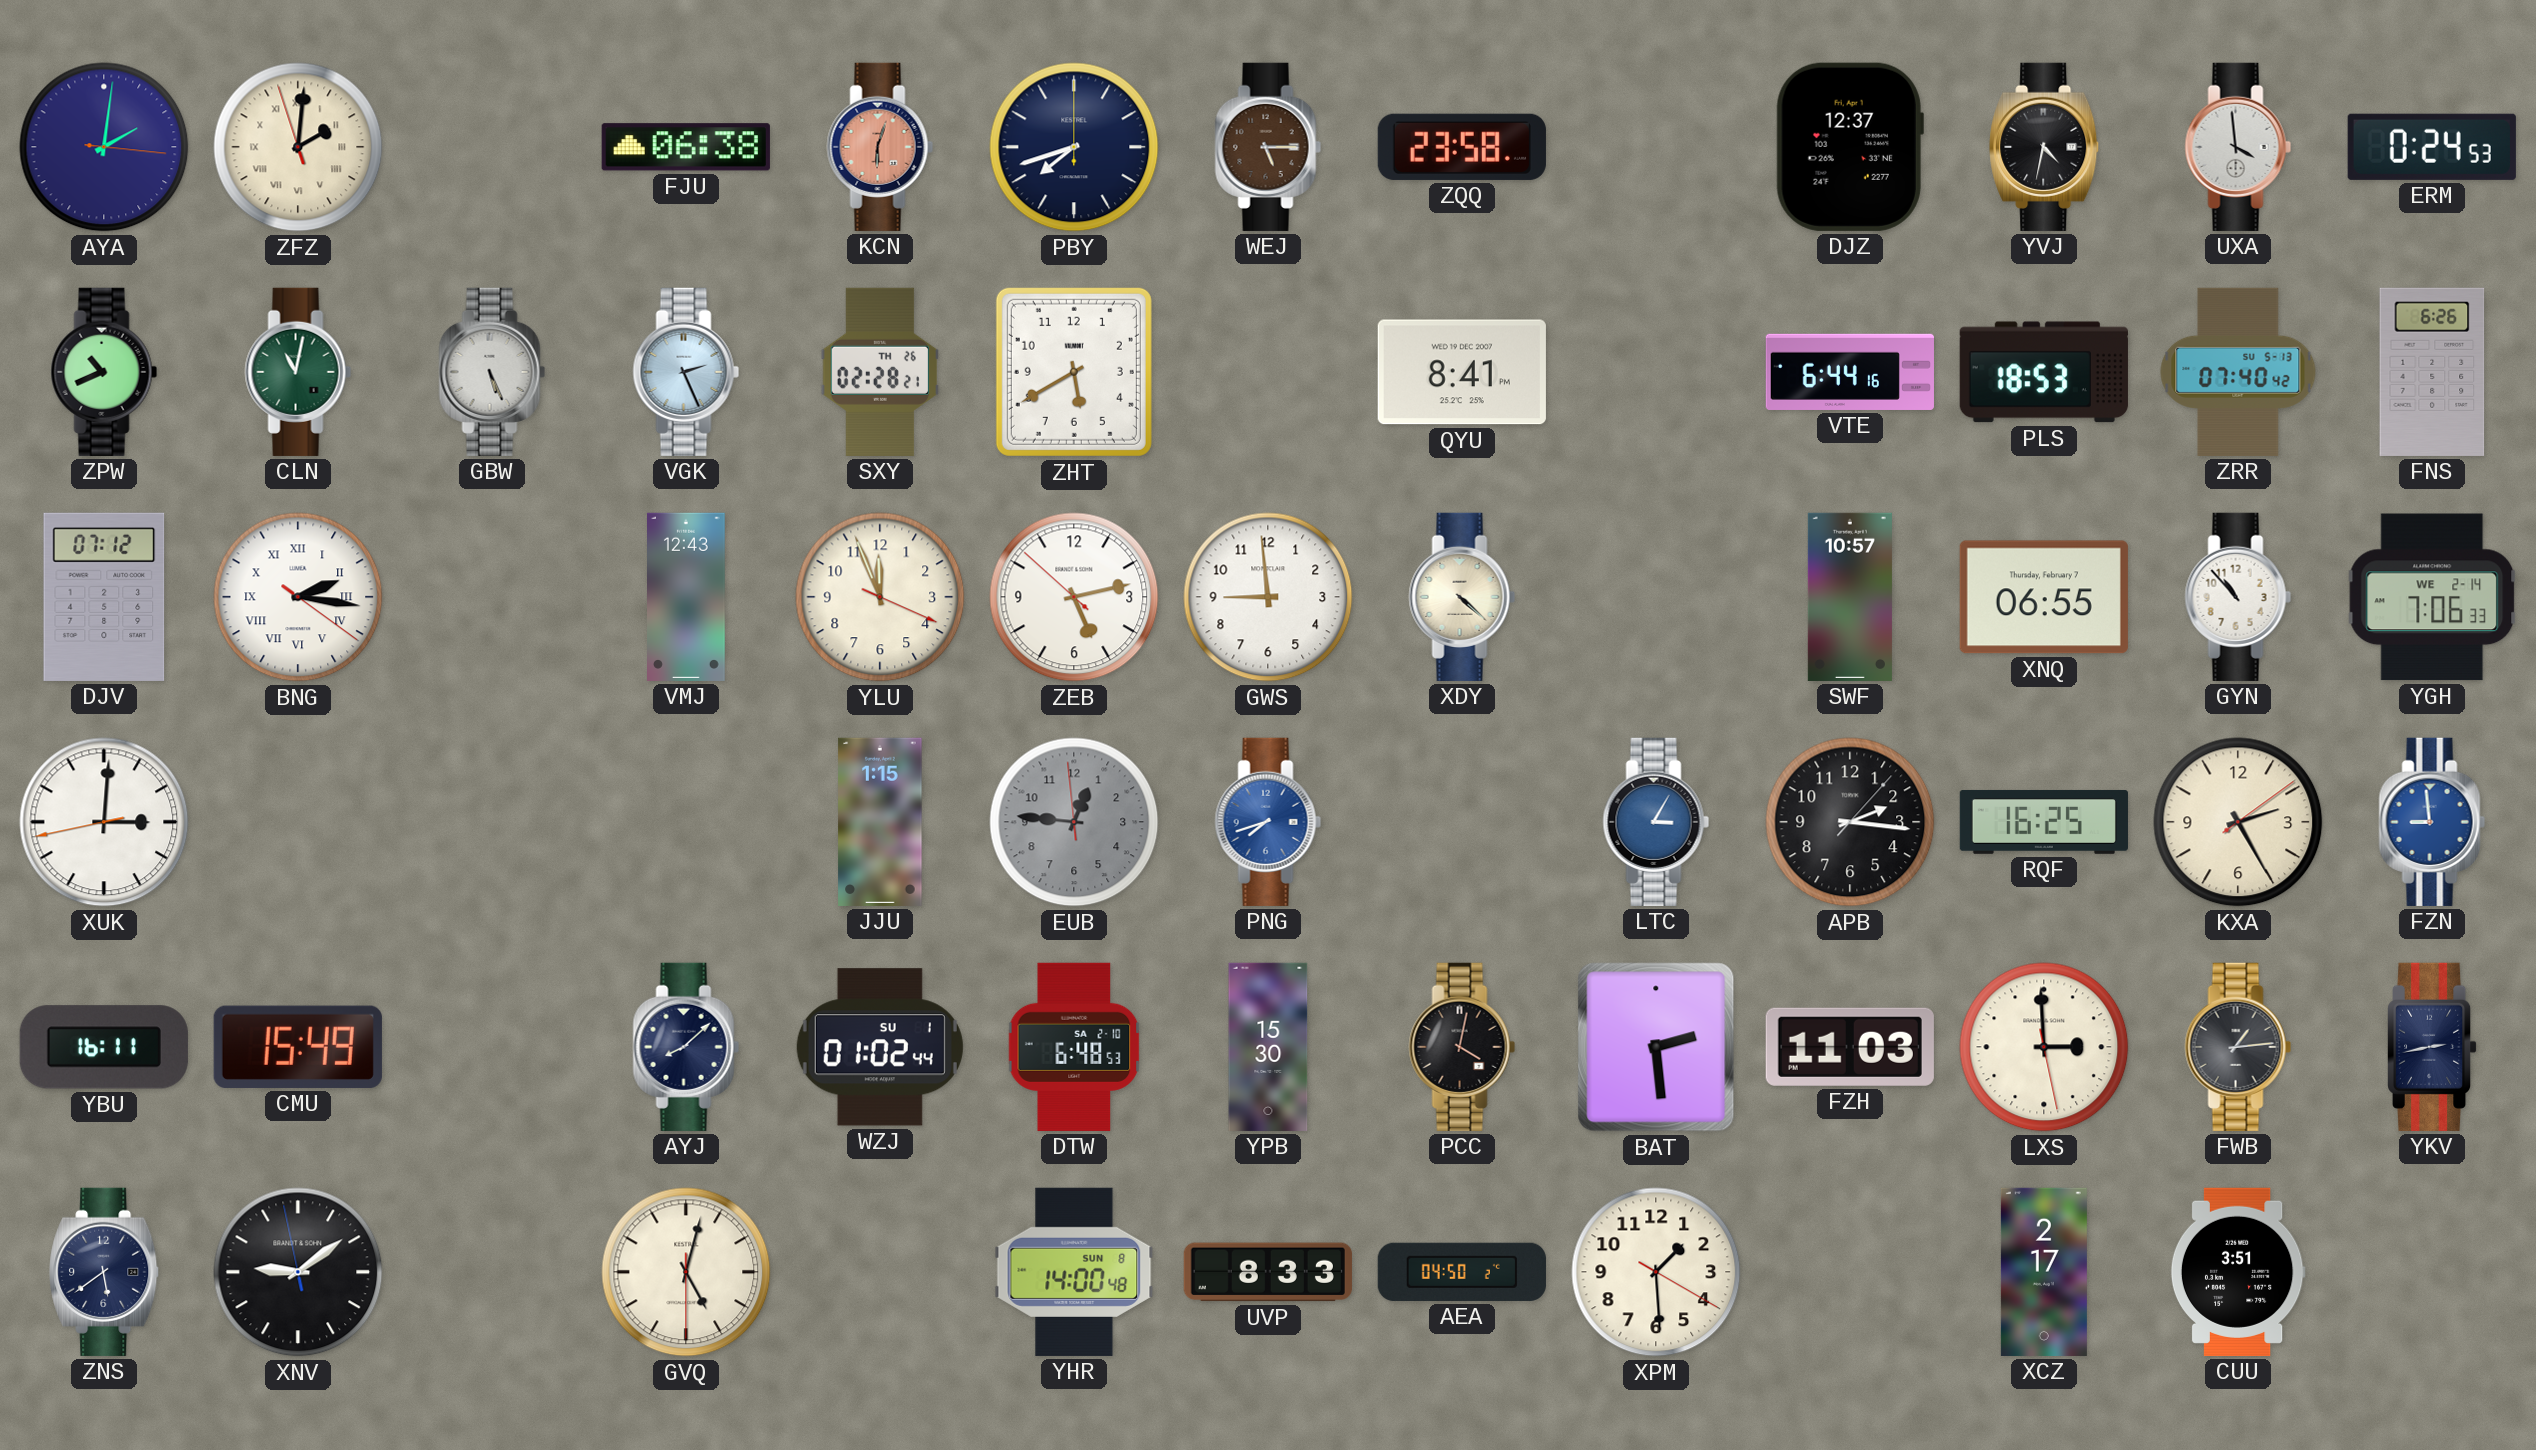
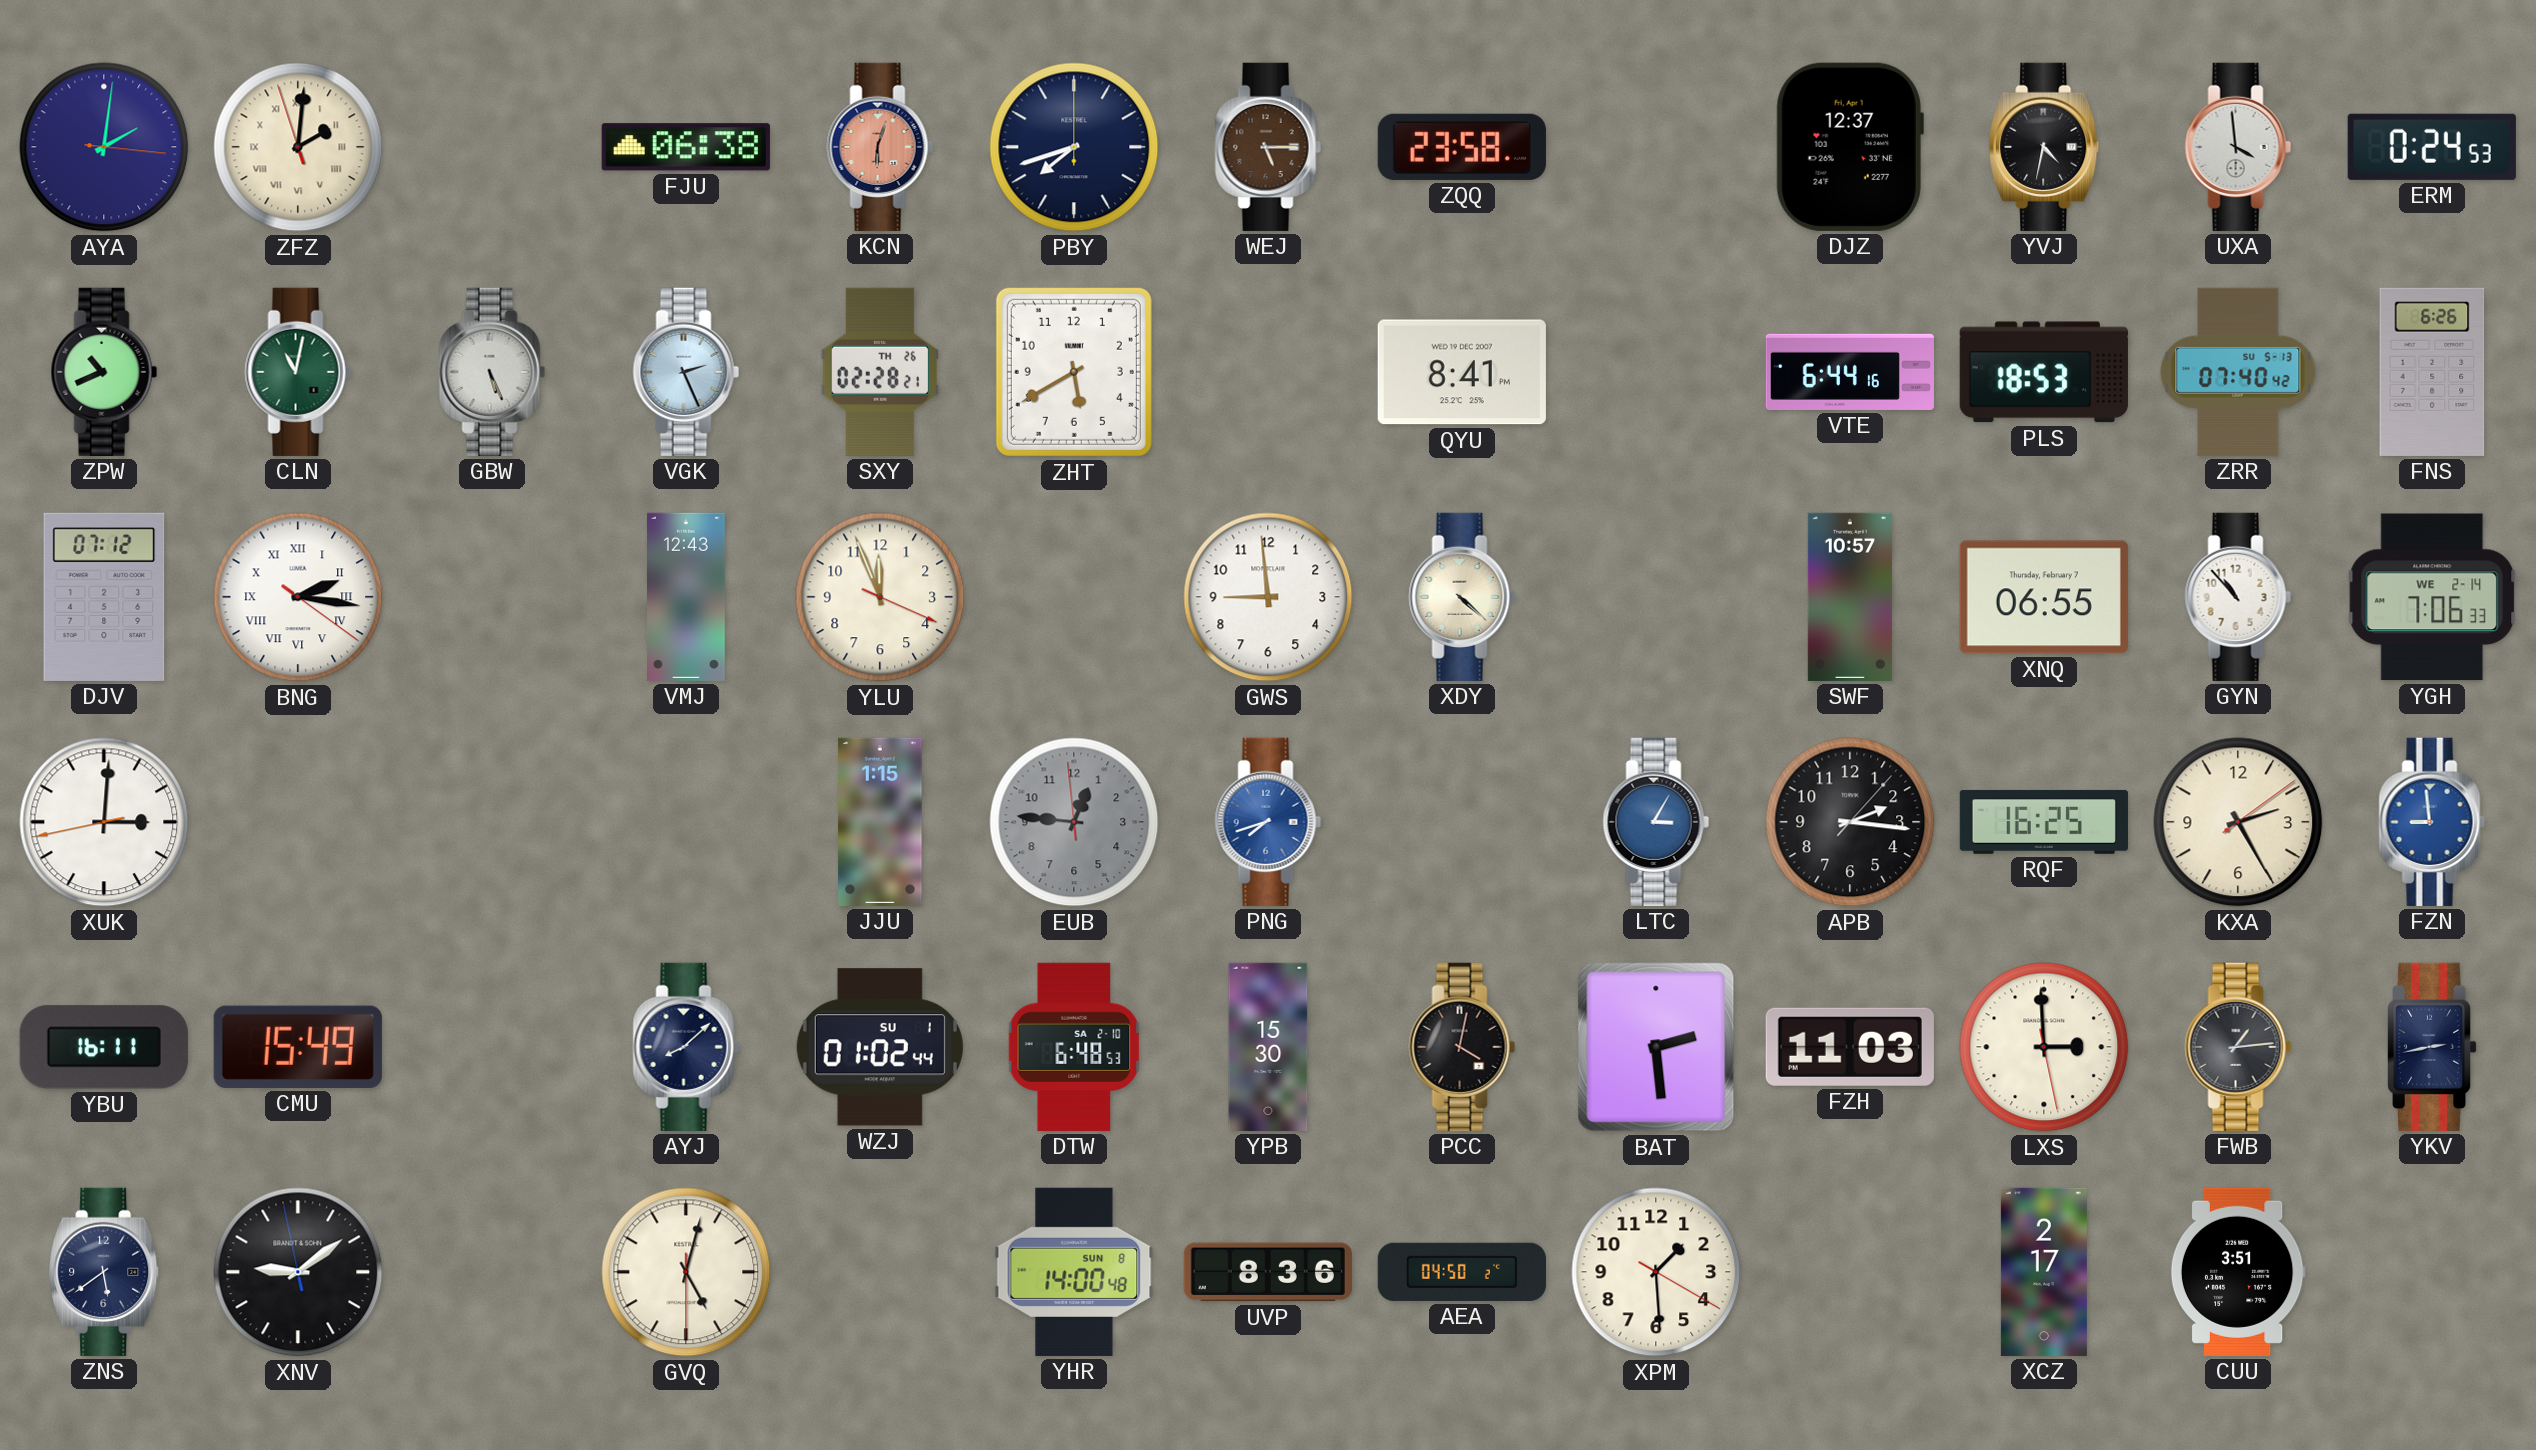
ZEB: 5:12 -> none
UVP: 8:33 -> 8:36
